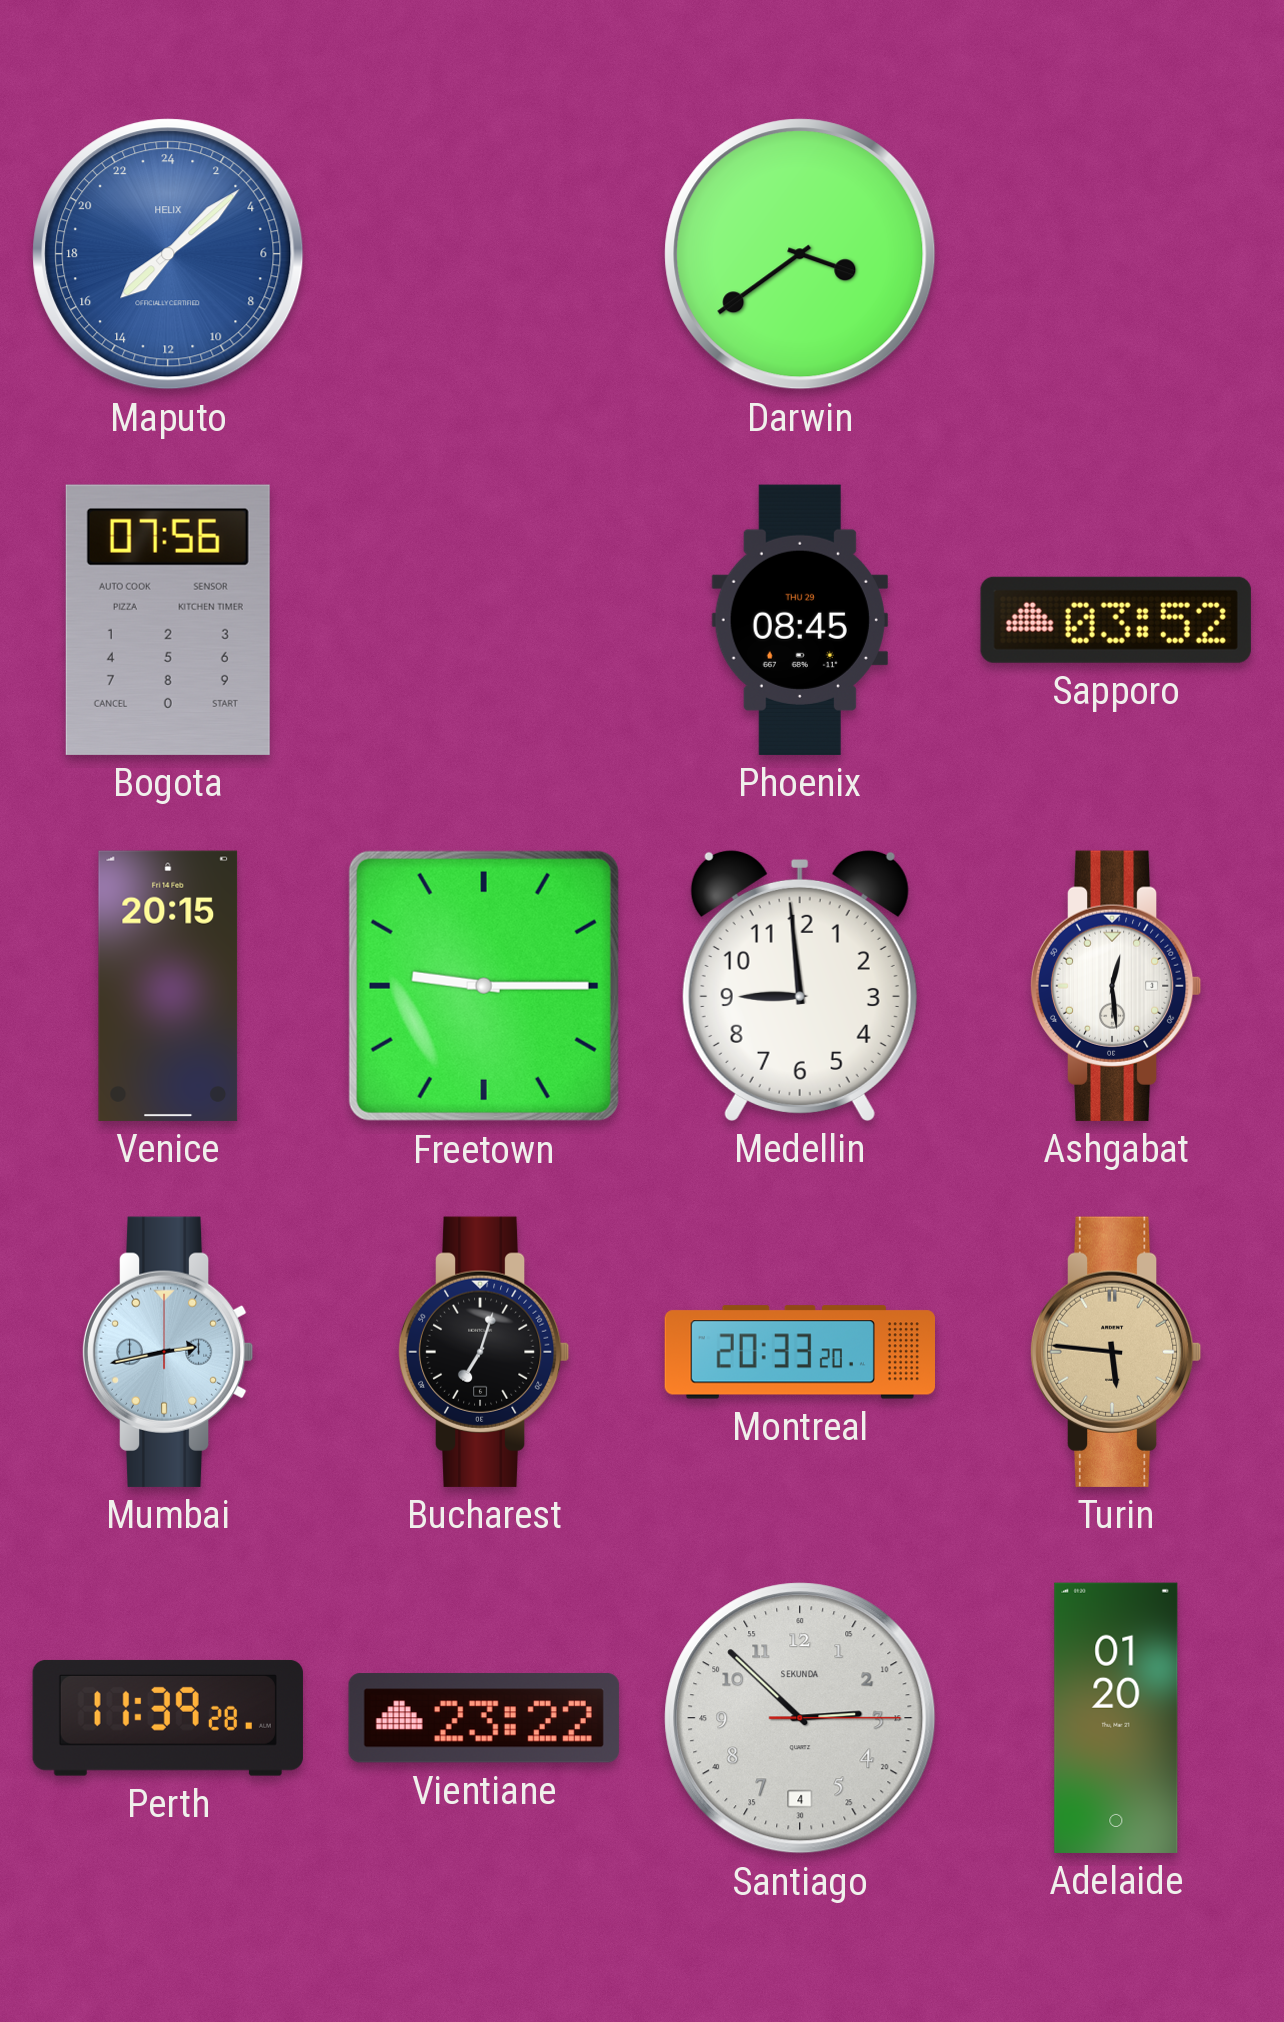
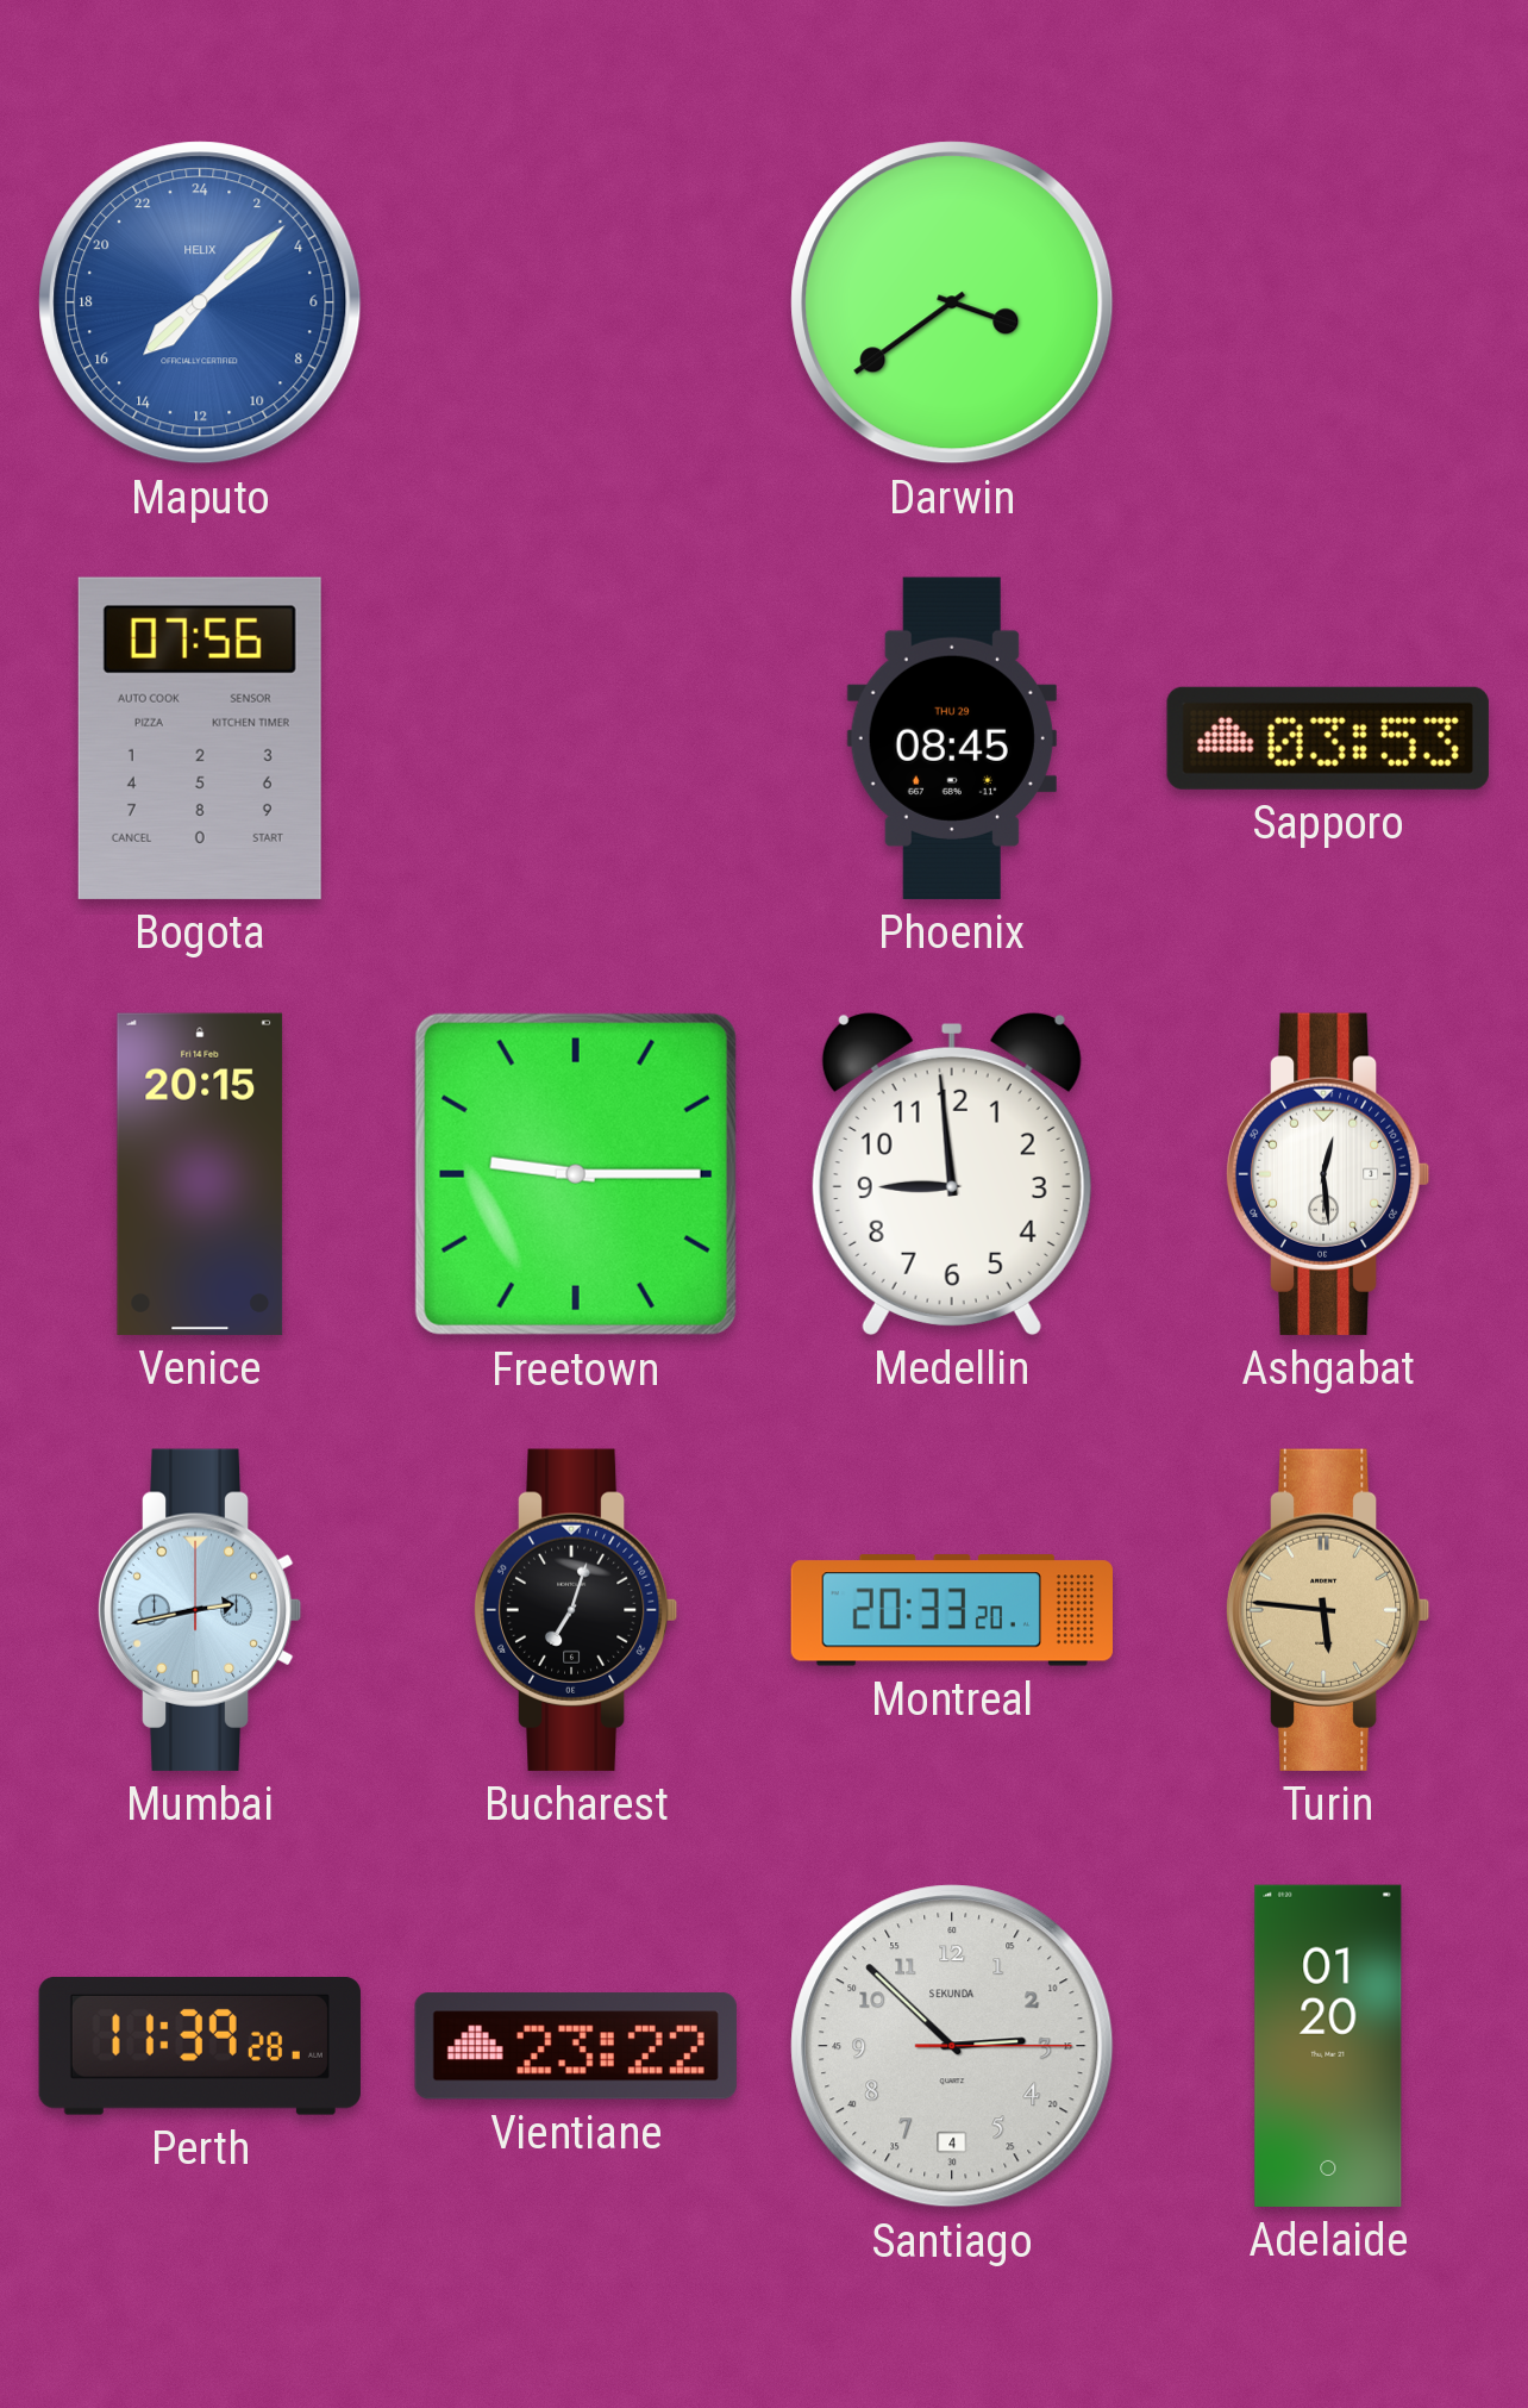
Sapporo: 03:52 -> 03:53
